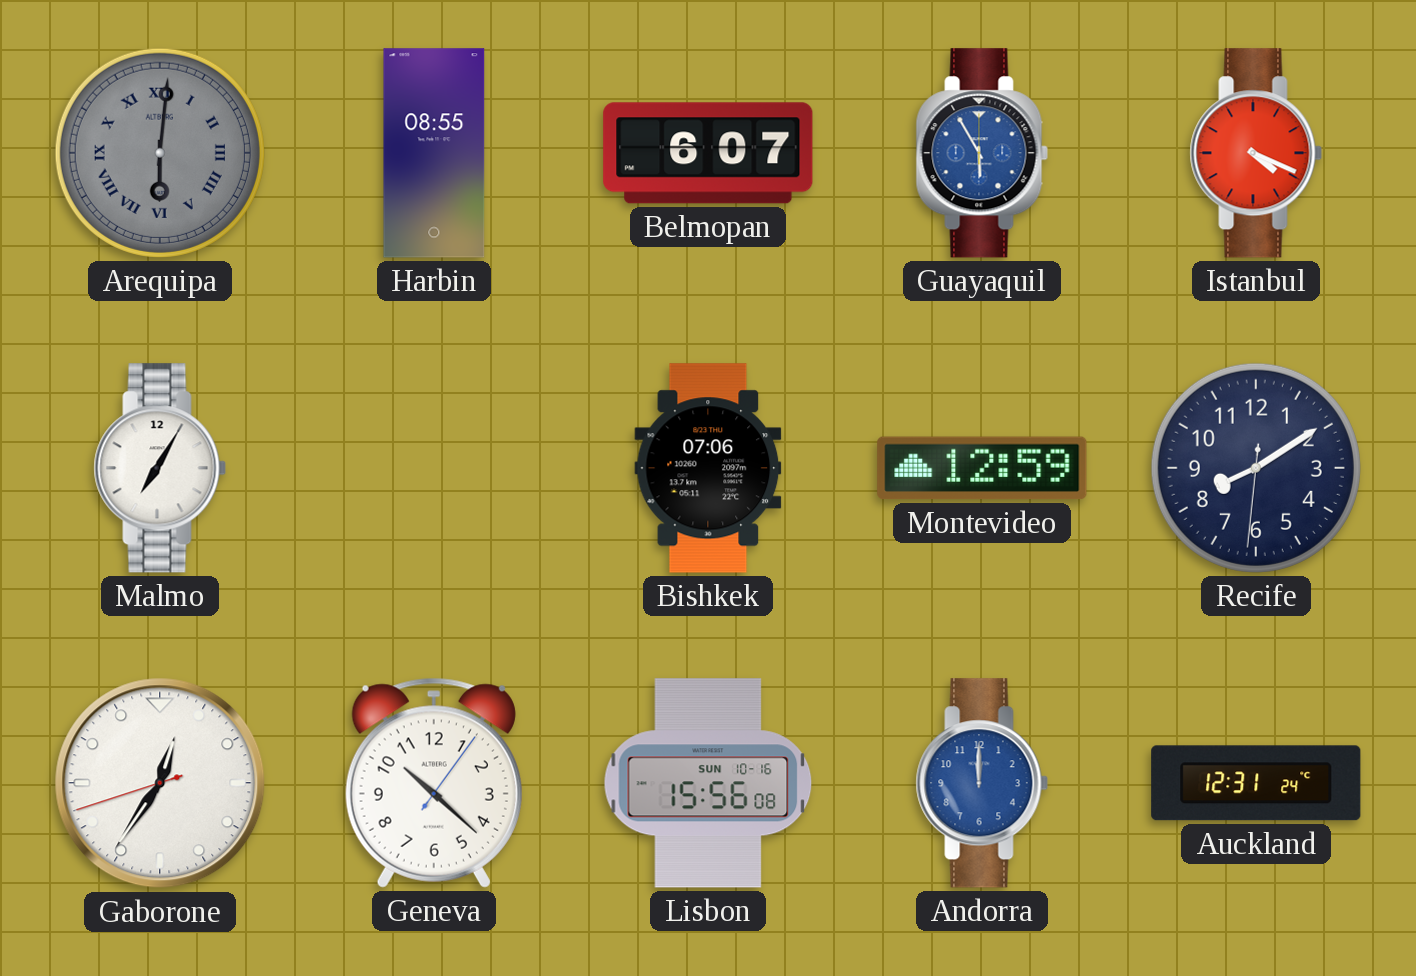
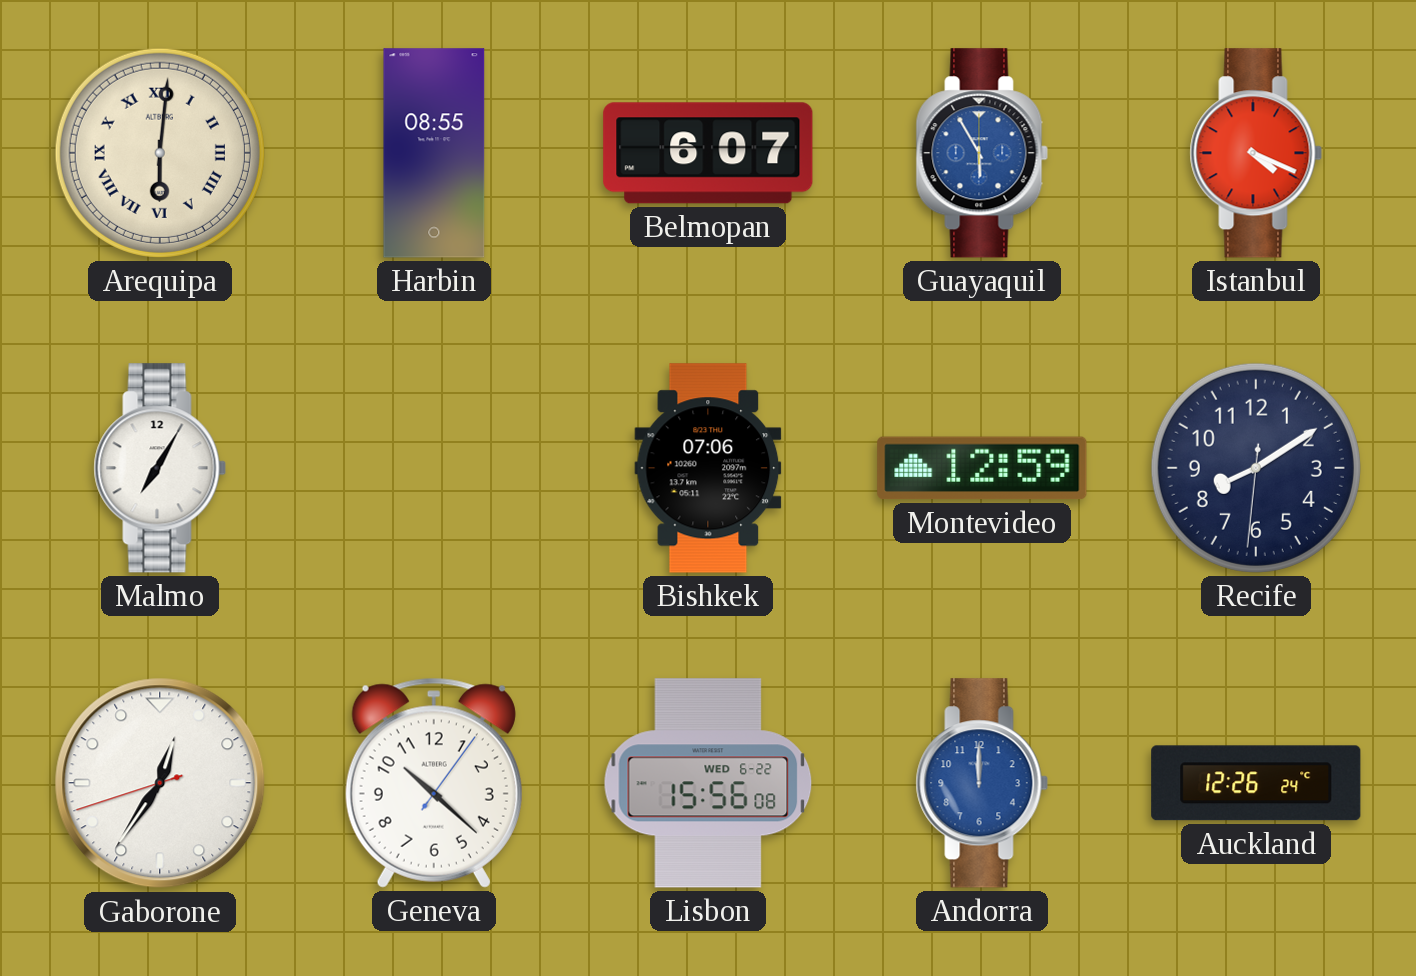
Arequipa dial: grey -> cream
Lisbon date: SUN 10-16 -> WED 6-22
Auckland: 12:31 -> 12:26
